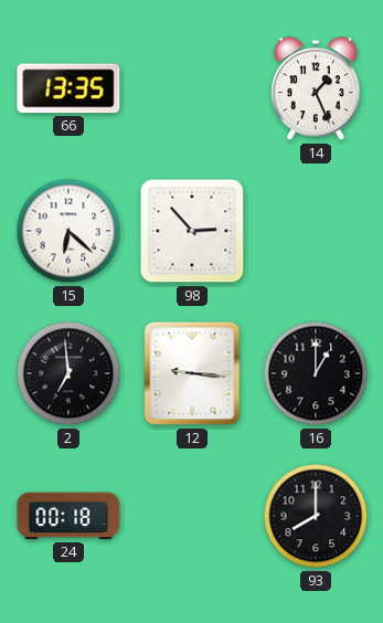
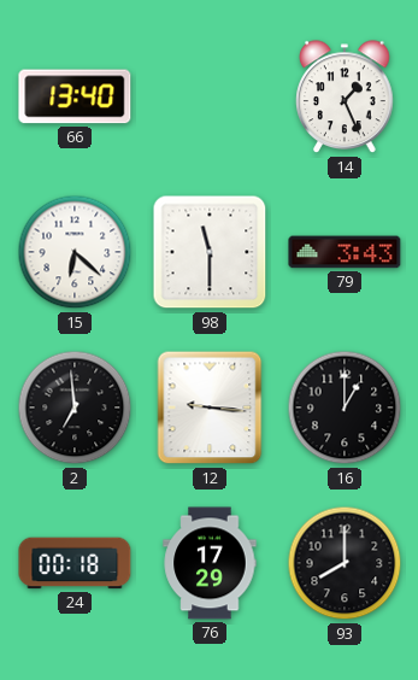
66: 13:35 -> 13:40
98: 2:53 -> 11:30
79: none -> 3:43
76: none -> 17:29
